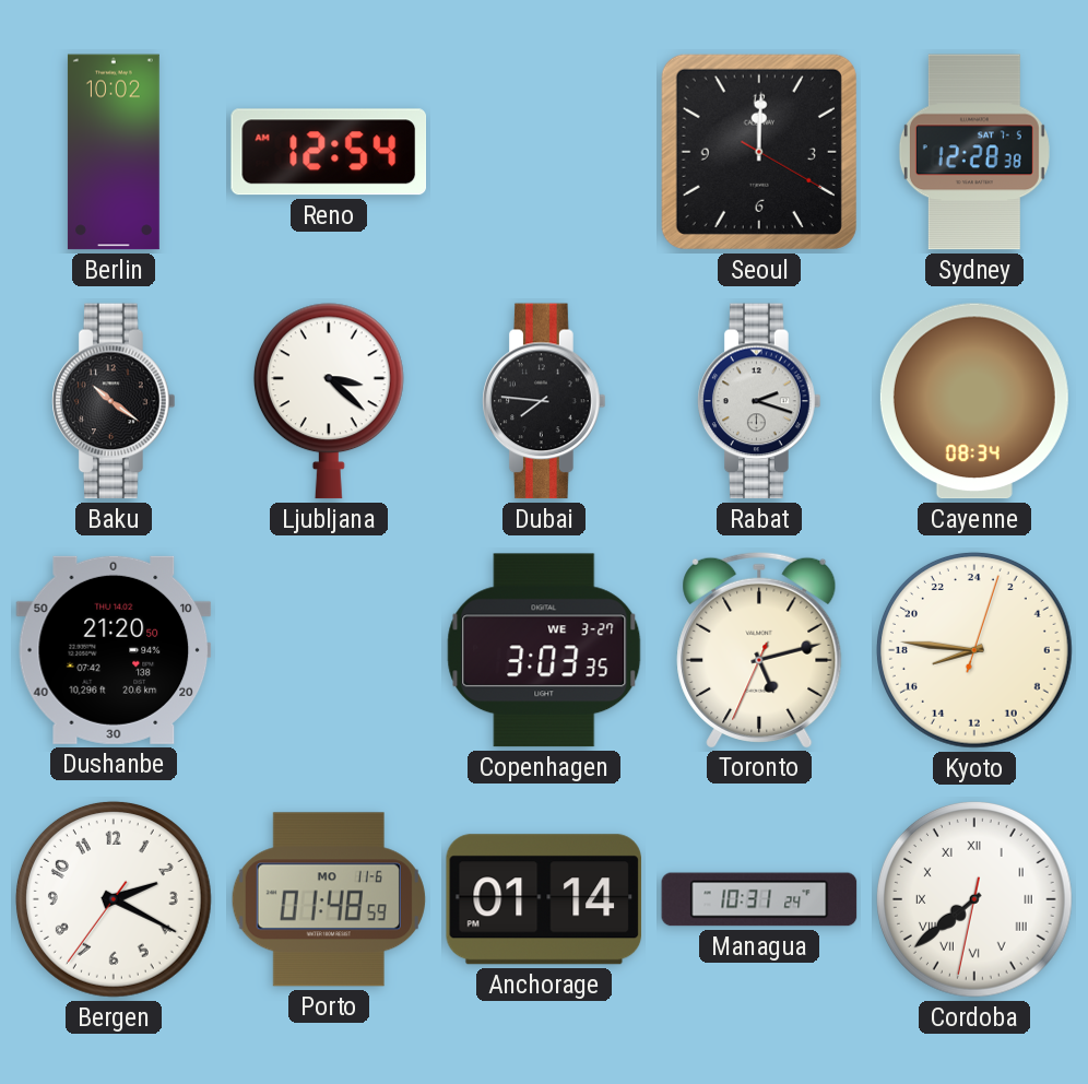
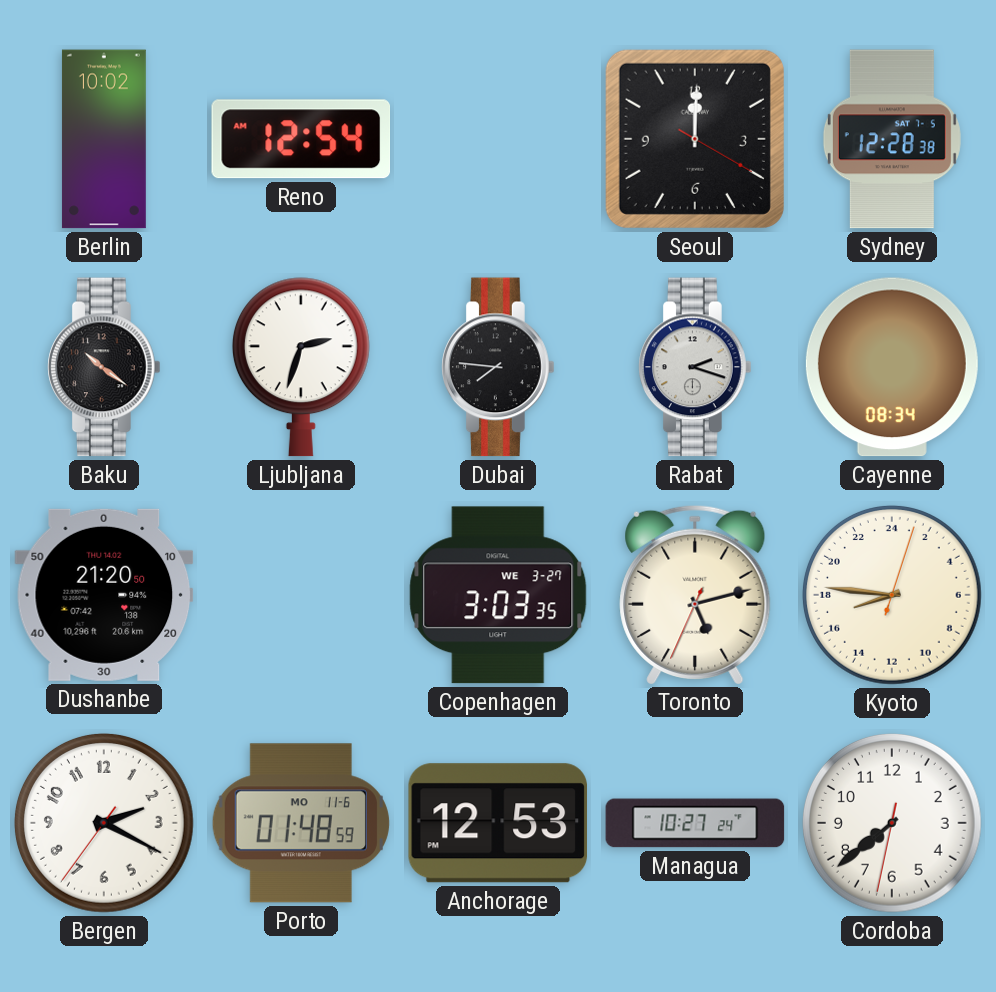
Ljubljana: 3:22 -> 2:33
Anchorage: 01:14 -> 12:53
Managua: 10:31 -> 10:27
Cordoba numerals: Roman -> Arabic
